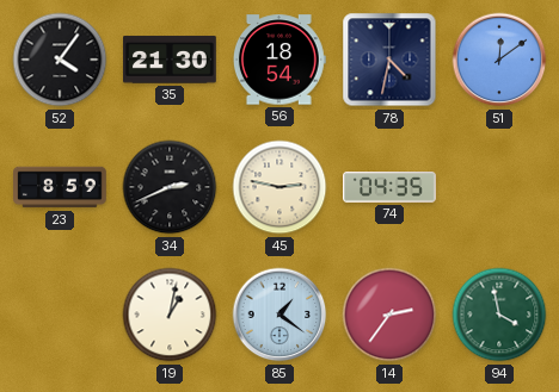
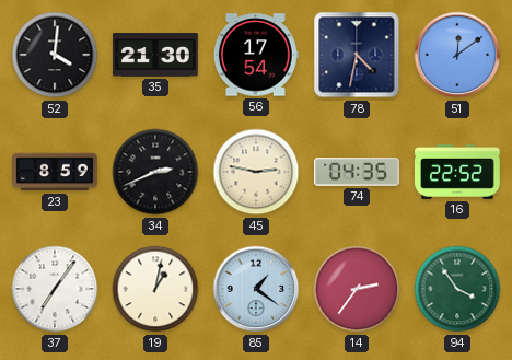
52: 4:06 -> 4:01
56: 18:54 -> 17:54
16: none -> 22:52
37: none -> 7:06
94: 3:58 -> 3:54
